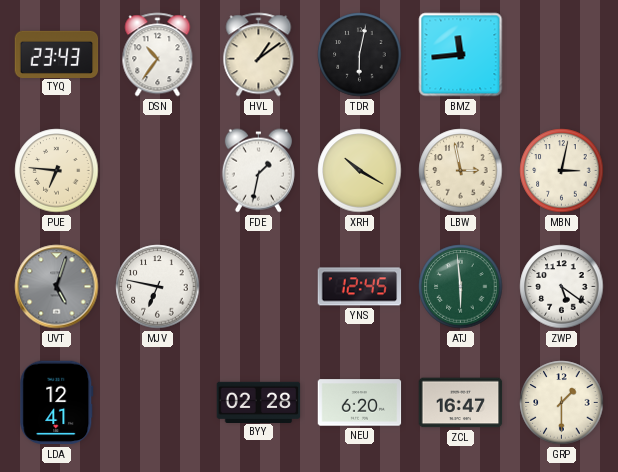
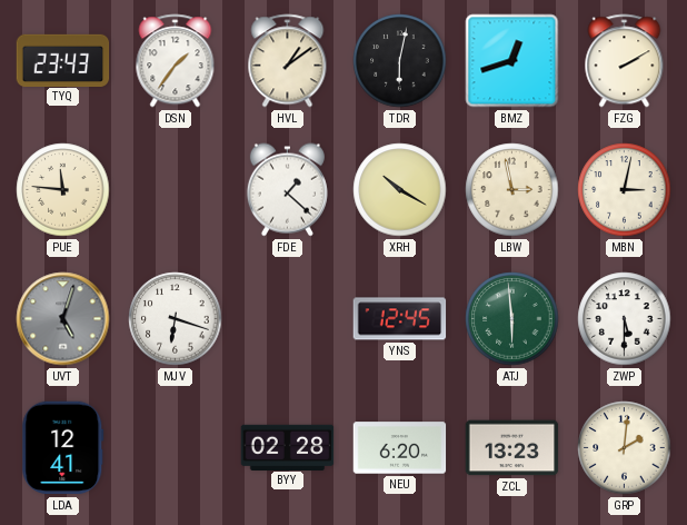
DSN: 10:36 -> 1:36
BMZ: 11:44 -> 12:42
FZG: none -> 2:10
PUE: 6:46 -> 11:46
FDE: 1:32 -> 1:22
MJV: 6:47 -> 6:18
ZWP: 5:21 -> 5:30
ZCL: 16:47 -> 13:23
GRP: 1:30 -> 2:01
